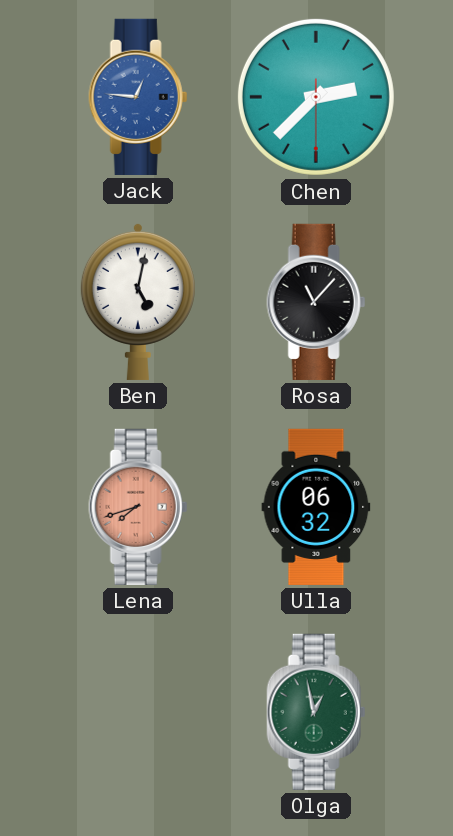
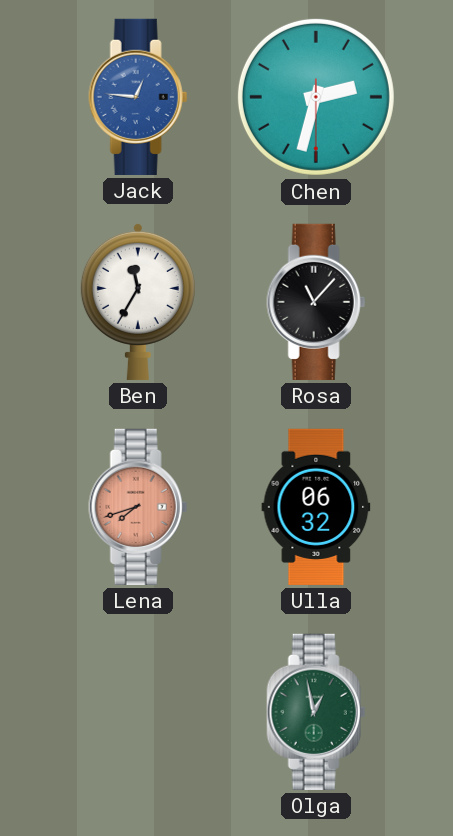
Chen: 2:37 -> 2:32
Ben: 5:02 -> 11:35
